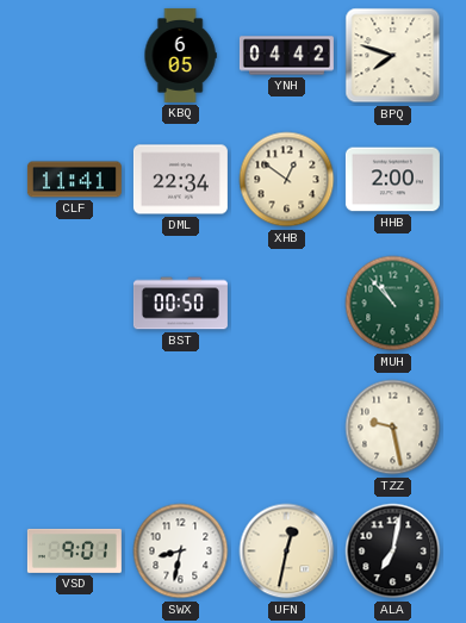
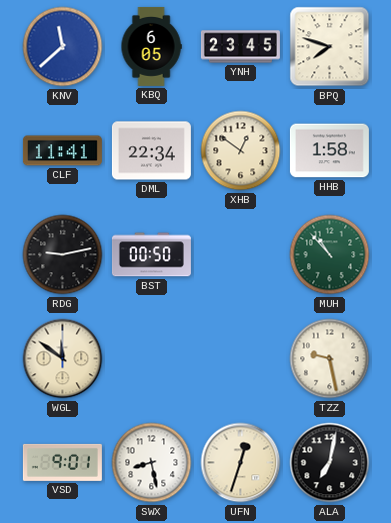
KNV: none -> 11:38
YNH: 04:42 -> 23:45
HHB: 2:00 -> 1:58
RDG: none -> 9:13
WGL: none -> 11:51
SWX: 8:32 -> 8:28
UFN: 12:32 -> 12:33
